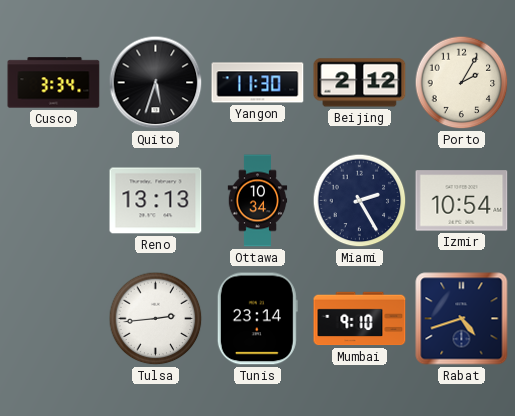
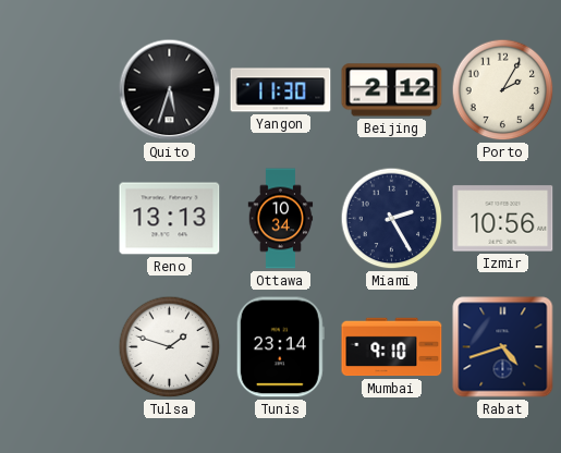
Cusco: 3:34 -> none
Izmir: 10:54 -> 10:56
Tulsa: 2:44 -> 1:48
